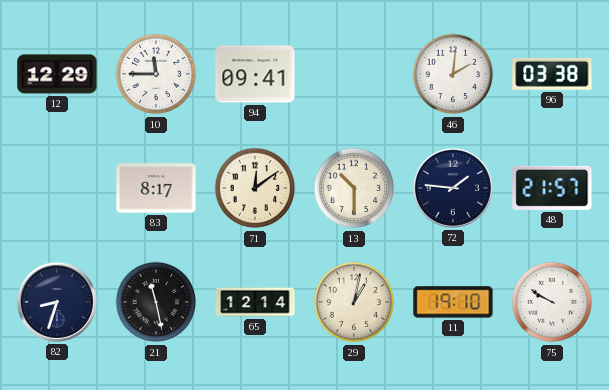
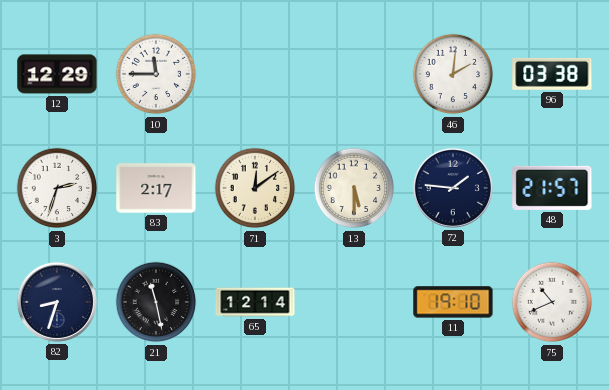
94: 09:41 -> none
3: none -> 2:33
83: 8:17 -> 2:17
13: 10:30 -> 5:30
29: 1:02 -> none
75: 9:50 -> 10:41
